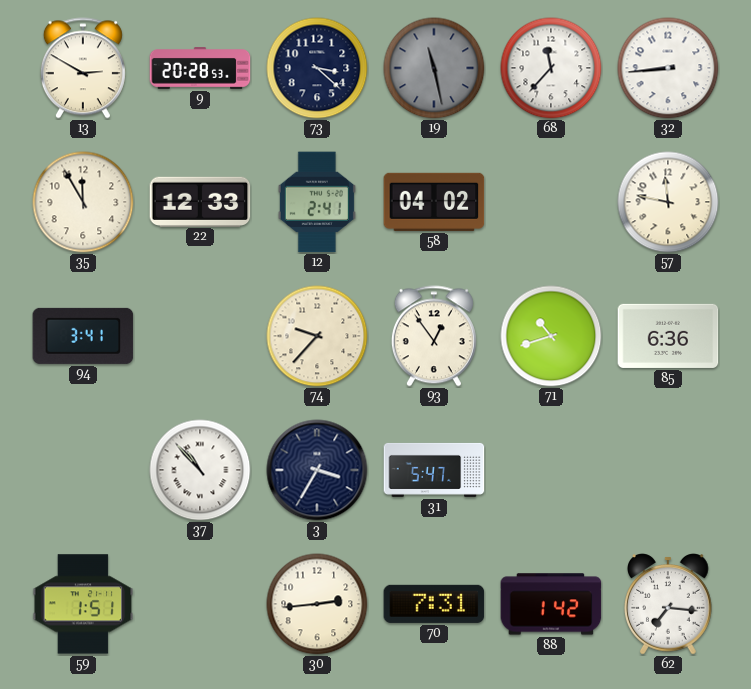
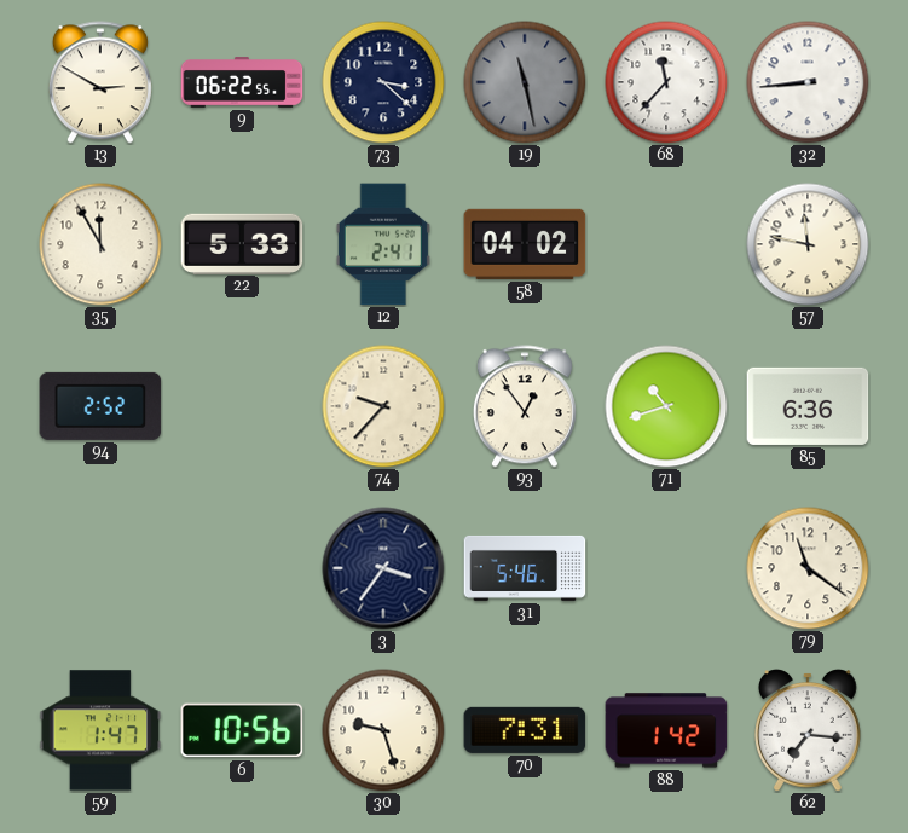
9: 20:28 -> 06:22
22: 12:33 -> 5:33
94: 3:41 -> 2:52
37: 10:53 -> none
3: 3:35 -> 3:36
31: 5:47 -> 5:46
79: none -> 11:21
59: 1:51 -> 1:47
6: none -> 10:56
30: 2:44 -> 9:27
